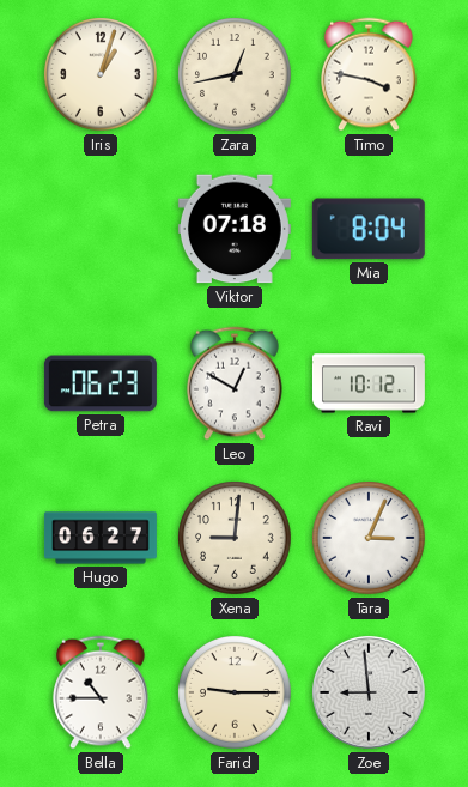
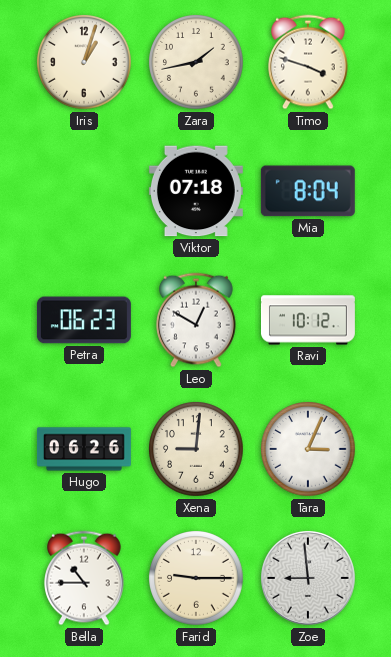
Zara: 12:43 -> 1:43
Timo: 3:47 -> 3:48
Hugo: 06:27 -> 06:26
